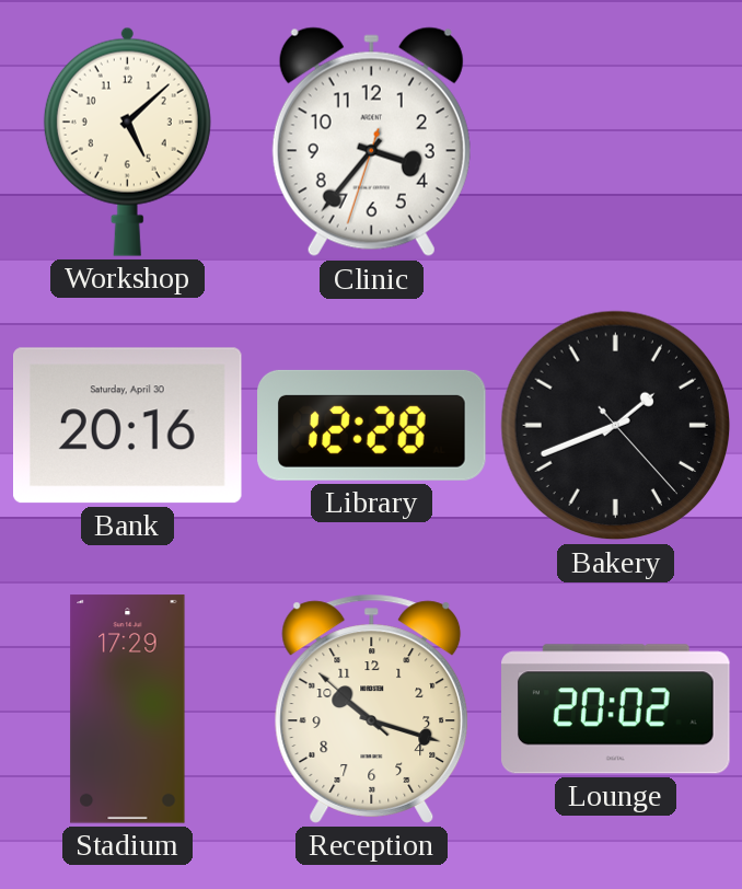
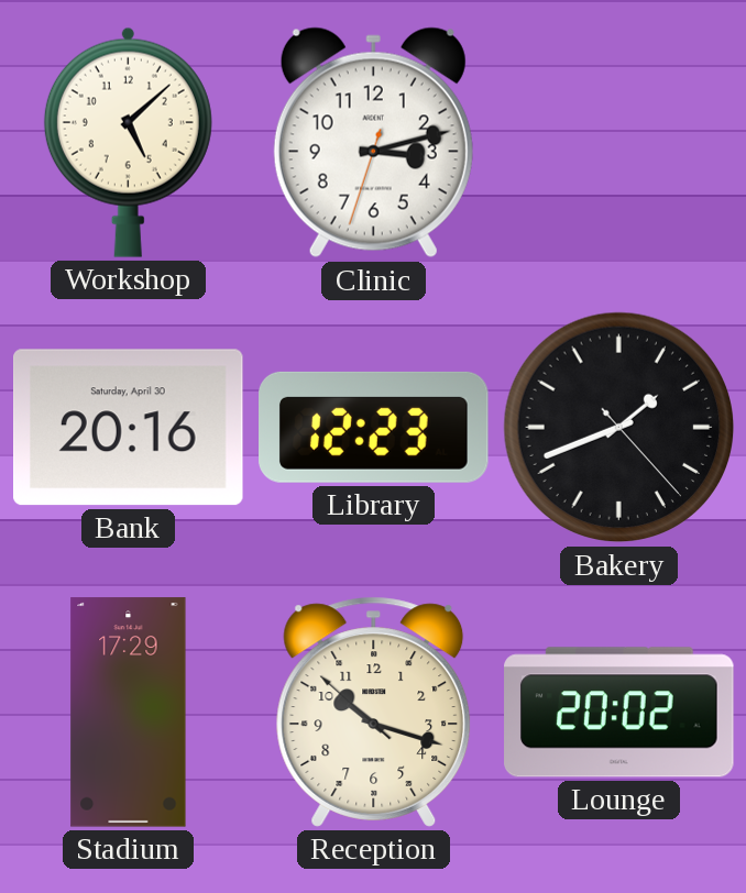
Clinic: 3:36 -> 3:12
Library: 12:28 -> 12:23
